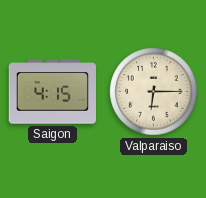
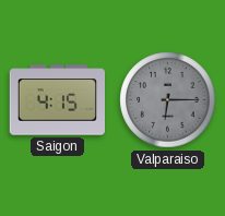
Valparaiso dial: cream -> grey
